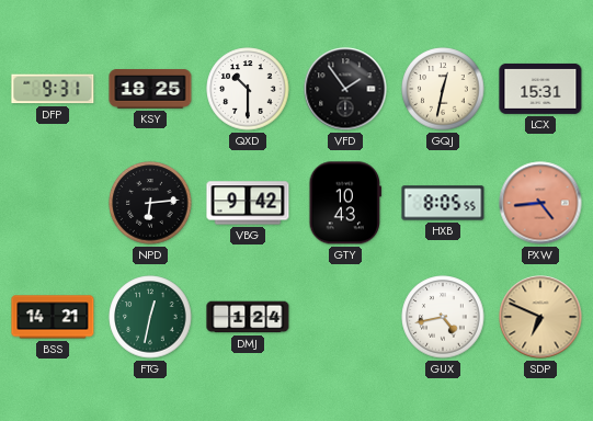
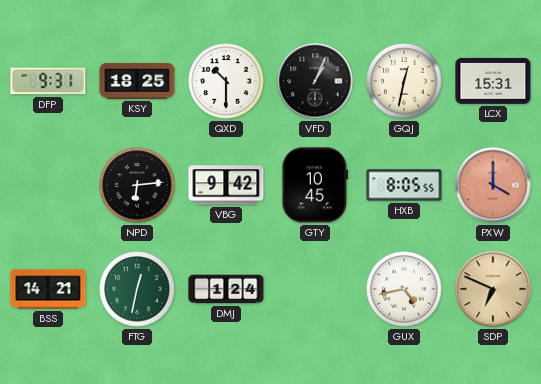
VFD: 1:54 -> 1:04
GTY: 10:43 -> 10:45
PXW: 4:44 -> 4:00
